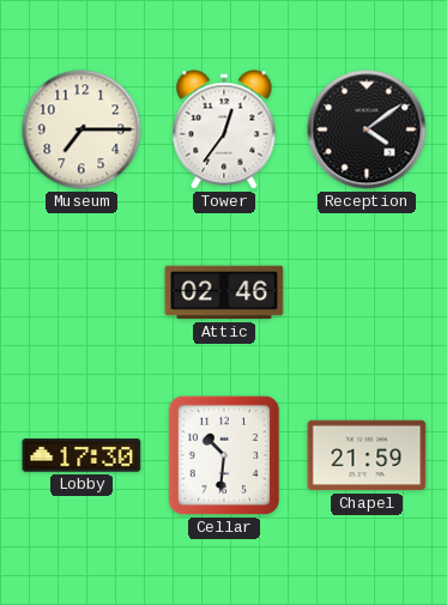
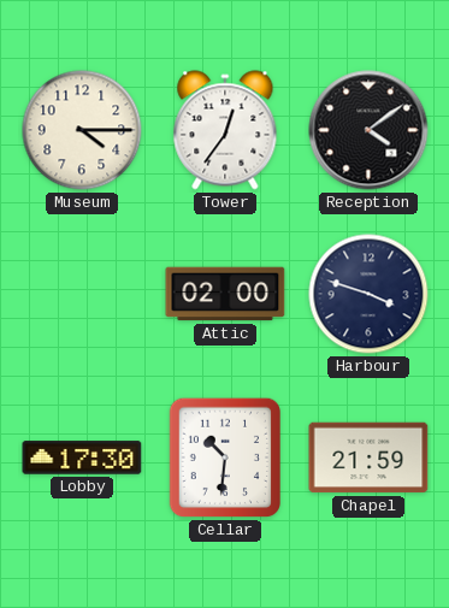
Museum: 7:15 -> 4:15
Attic: 02:46 -> 02:00
Harbour: none -> 3:48
